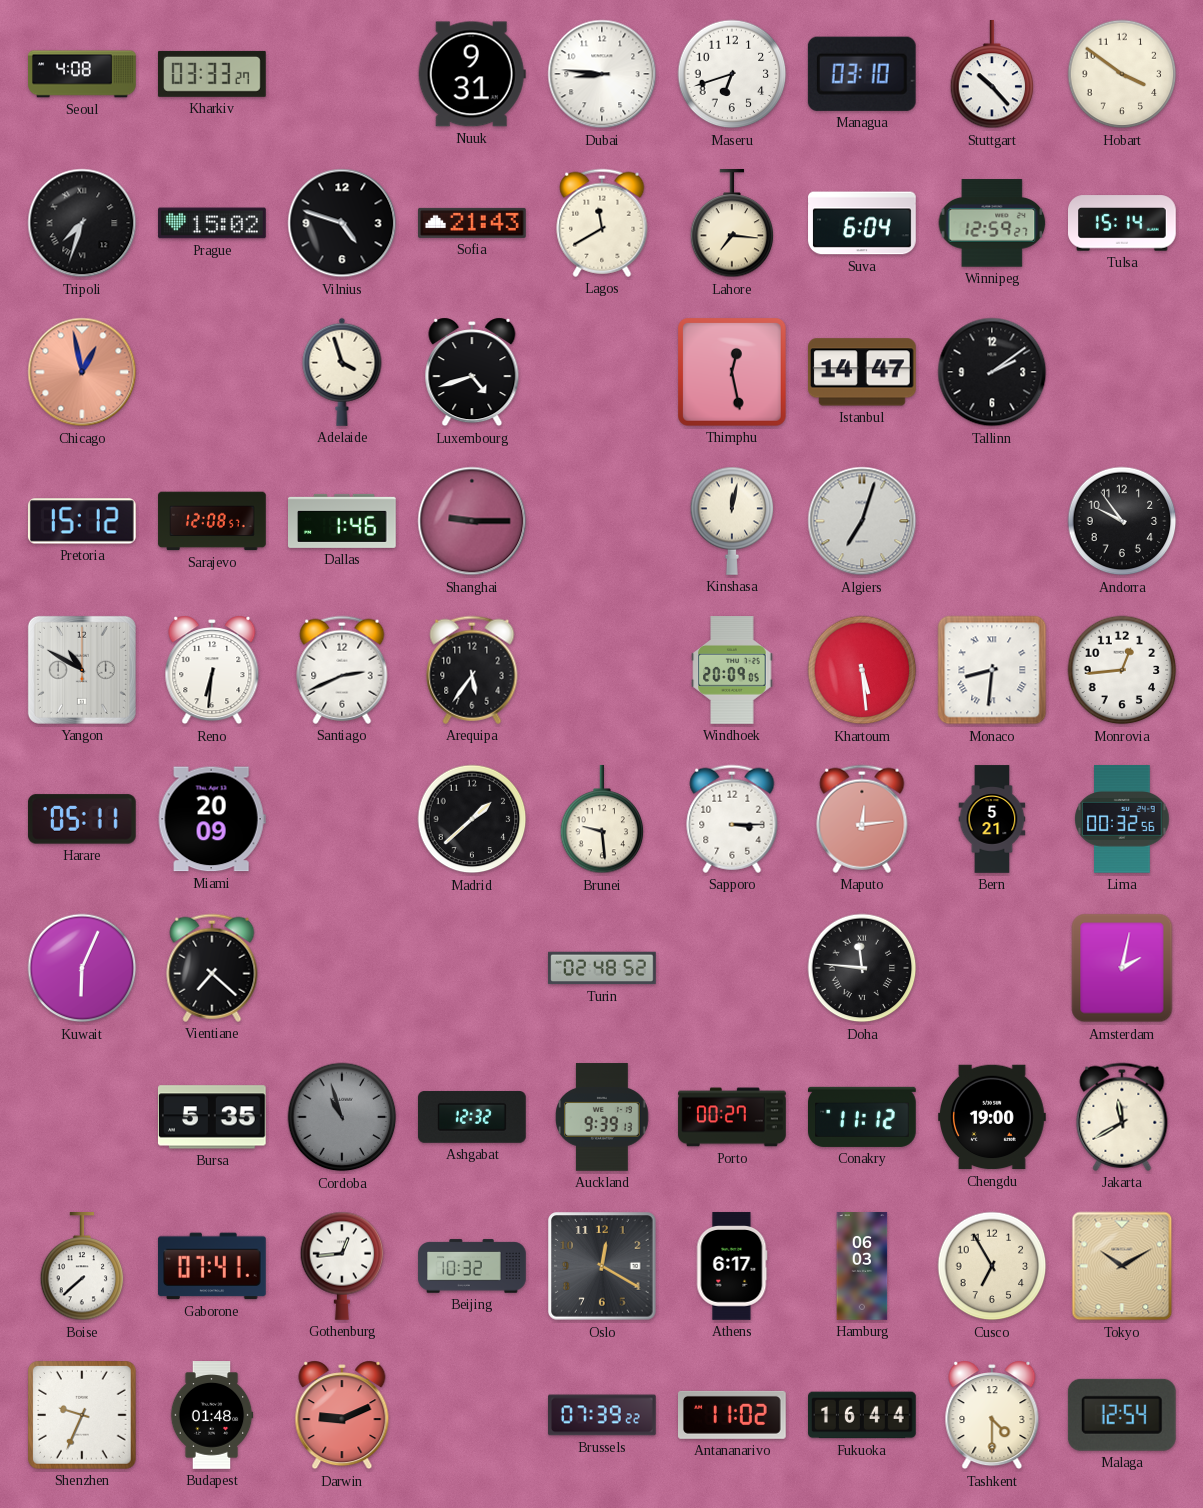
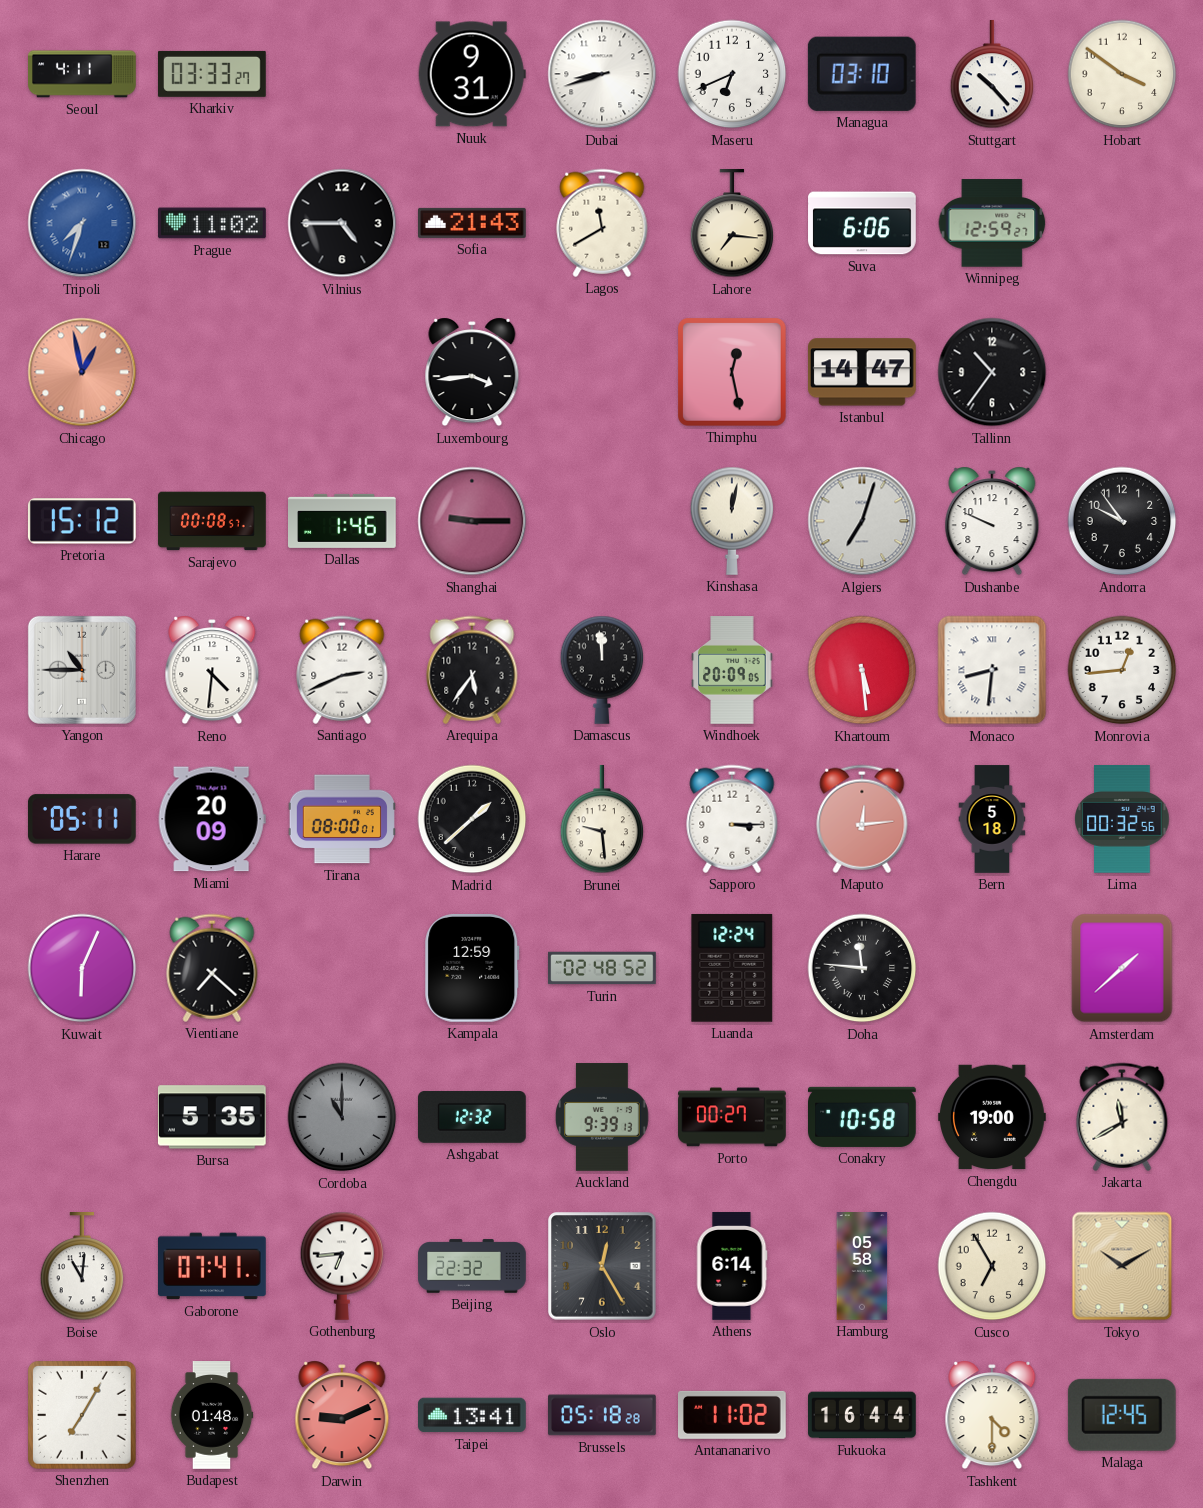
Seoul: 4:08 -> 4:11
Dubai: 8:46 -> 8:42
Maseru: 6:42 -> 6:41
Tripoli dial: black -> blue
Prague: 15:02 -> 11:02
Vilnius: 4:48 -> 4:45
Suva: 6:04 -> 6:06
Tulsa: 15:14 -> none
Adelaide: 3:57 -> none
Luxembourg: 4:42 -> 3:44
Tallinn: 2:09 -> 10:36
Sarajevo: 12:08 -> 00:08
Dushanbe: none -> 9:49
Yangon: 10:50 -> 10:45
Reno: 6:31 -> 4:31
Damascus: none -> 11:59
Tirana: none -> 08:00
Bern: 5:21 -> 5:18
Kampala: none -> 12:59
Luanda: none -> 12:24
Amsterdam: 2:02 -> 1:38
Cordoba: 10:57 -> 11:00
Conakry: 11:12 -> 10:58
Boise: 7:38 -> 11:01
Gothenburg: 12:44 -> 6:44
Beijing: 10:32 -> 22:32
Oslo: 12:20 -> 12:25
Athens: 6:17 -> 6:14
Hamburg: 06:03 -> 05:58
Shenzhen: 9:34 -> 7:05
Taipei: none -> 13:41
Brussels: 07:39 -> 05:18
Malaga: 12:54 -> 12:45
